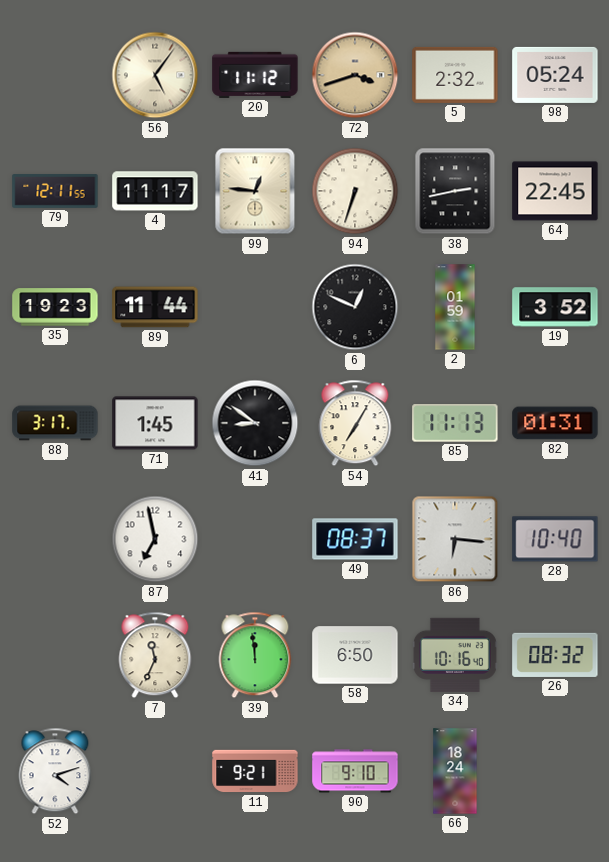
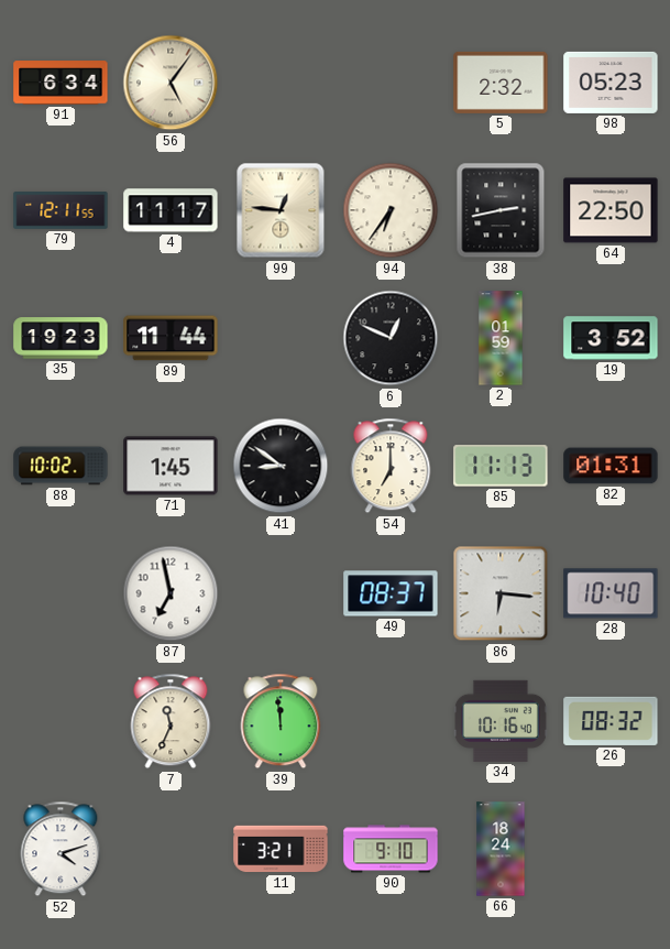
91: none -> 6:34
20: 11:12 -> none
72: 3:42 -> none
98: 05:24 -> 05:23
94: 6:33 -> 6:36
64: 22:45 -> 22:50
88: 3:17 -> 10:02
54: 7:05 -> 7:00
58: 6:50 -> none
11: 9:21 -> 3:21
